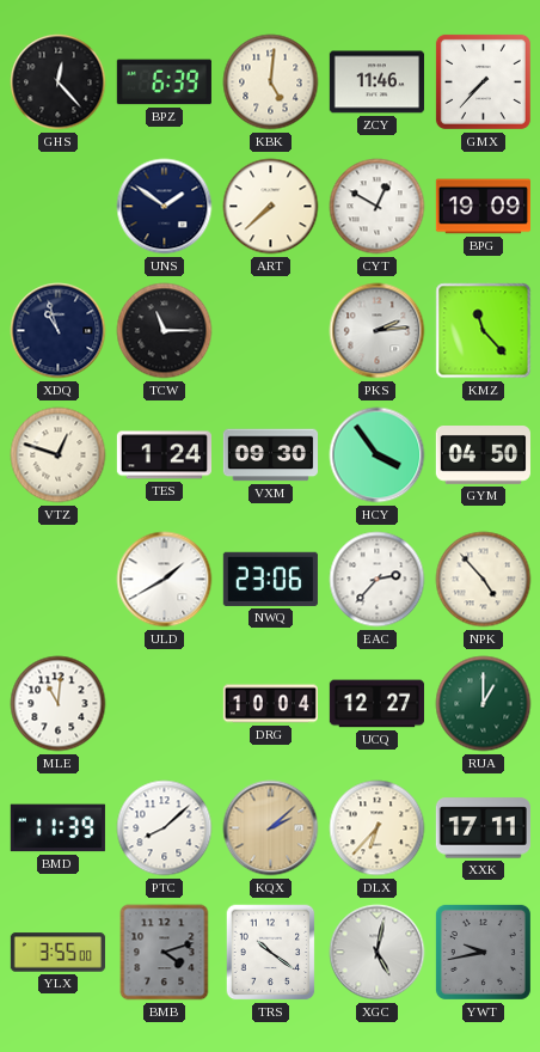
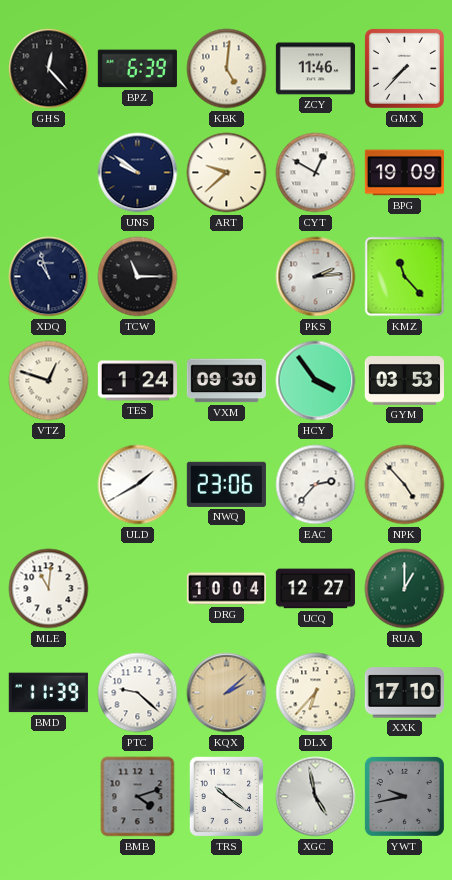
UNS: 1:51 -> 9:51
ART: 7:38 -> 9:38
GYM: 04:50 -> 03:53
PTC: 8:08 -> 9:22
XXK: 17:11 -> 17:10
YLX: 3:55 -> none
XGC: 5:02 -> 4:58
